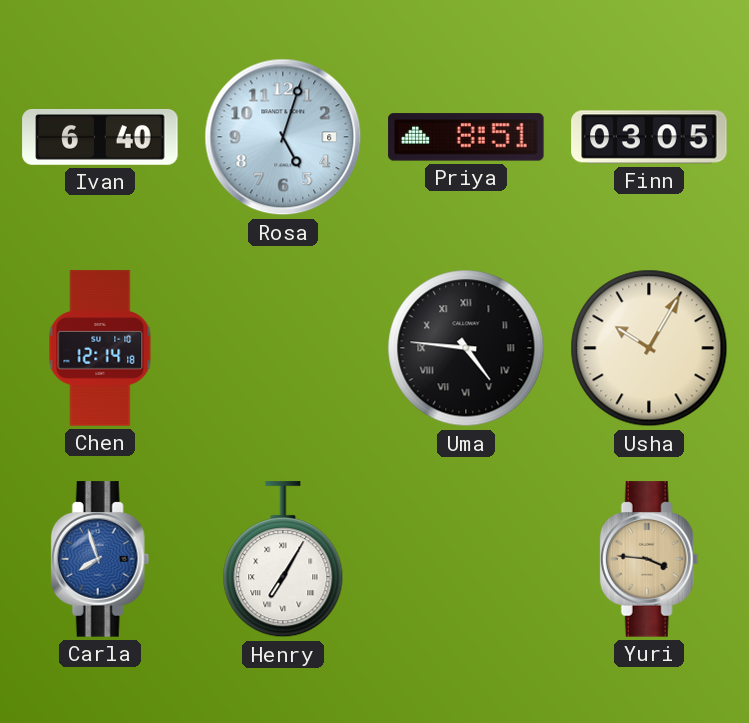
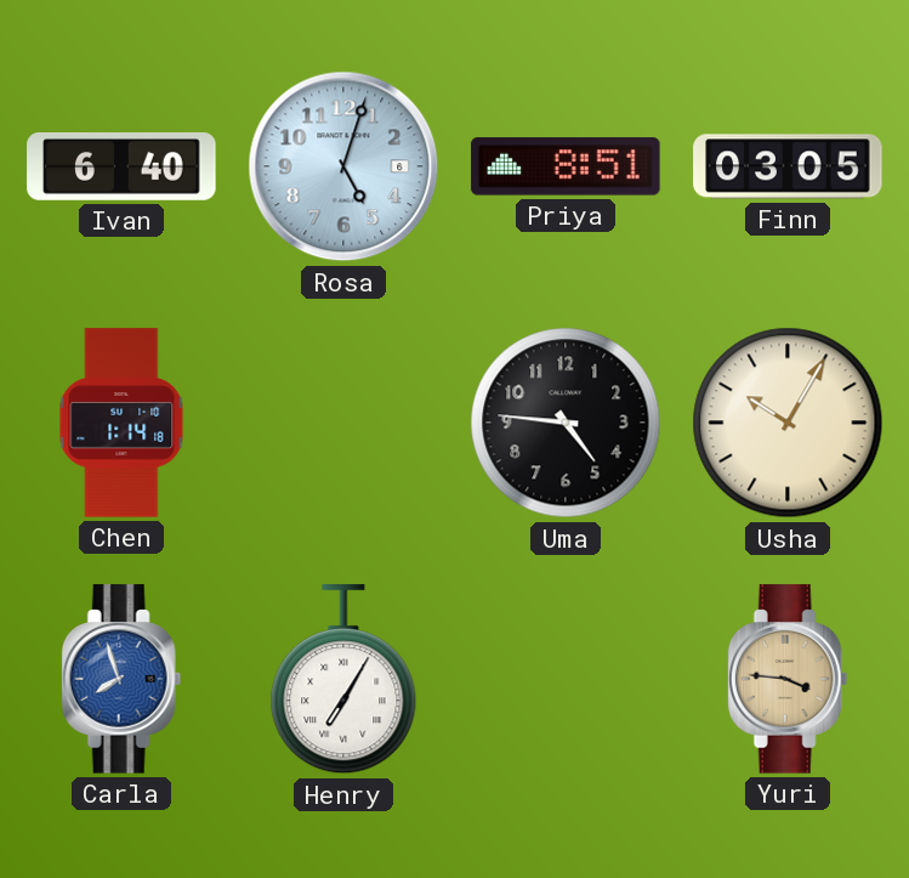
Chen: 12:14 -> 1:14
Uma numerals: Roman -> Arabic
